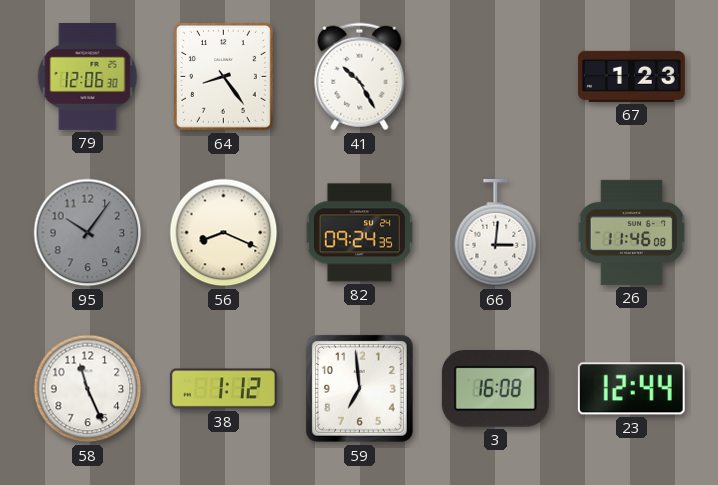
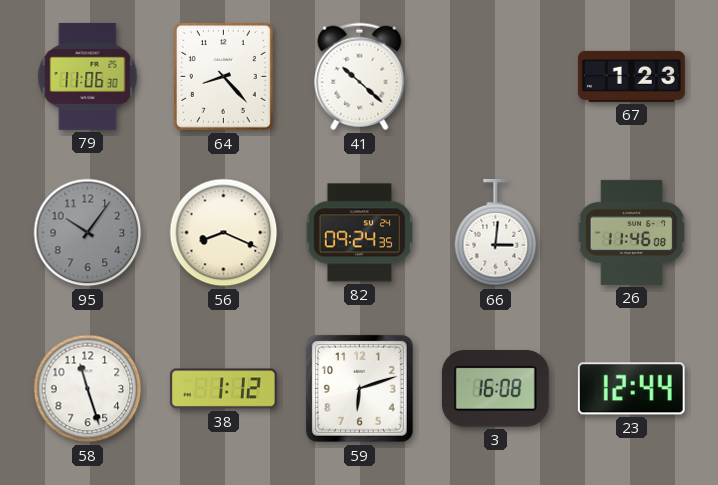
79: 12:06 -> 11:06
64: 8:24 -> 8:23
41: 10:25 -> 10:22
58: 11:26 -> 11:27
59: 6:59 -> 6:12
